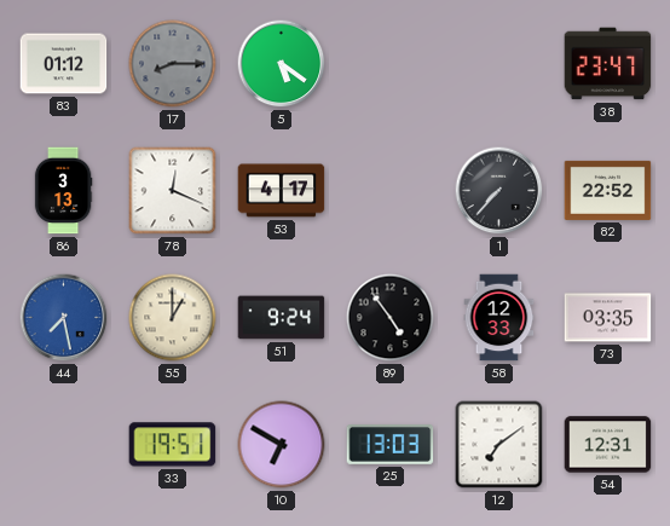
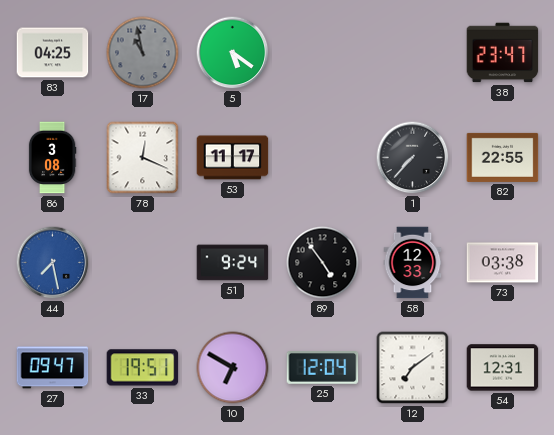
83: 01:12 -> 04:25
17: 8:15 -> 10:58
86: 3:13 -> 3:08
53: 4:17 -> 11:17
82: 22:52 -> 22:55
55: 1:00 -> none
73: 03:35 -> 03:38
27: none -> 09:47
25: 13:03 -> 12:04
